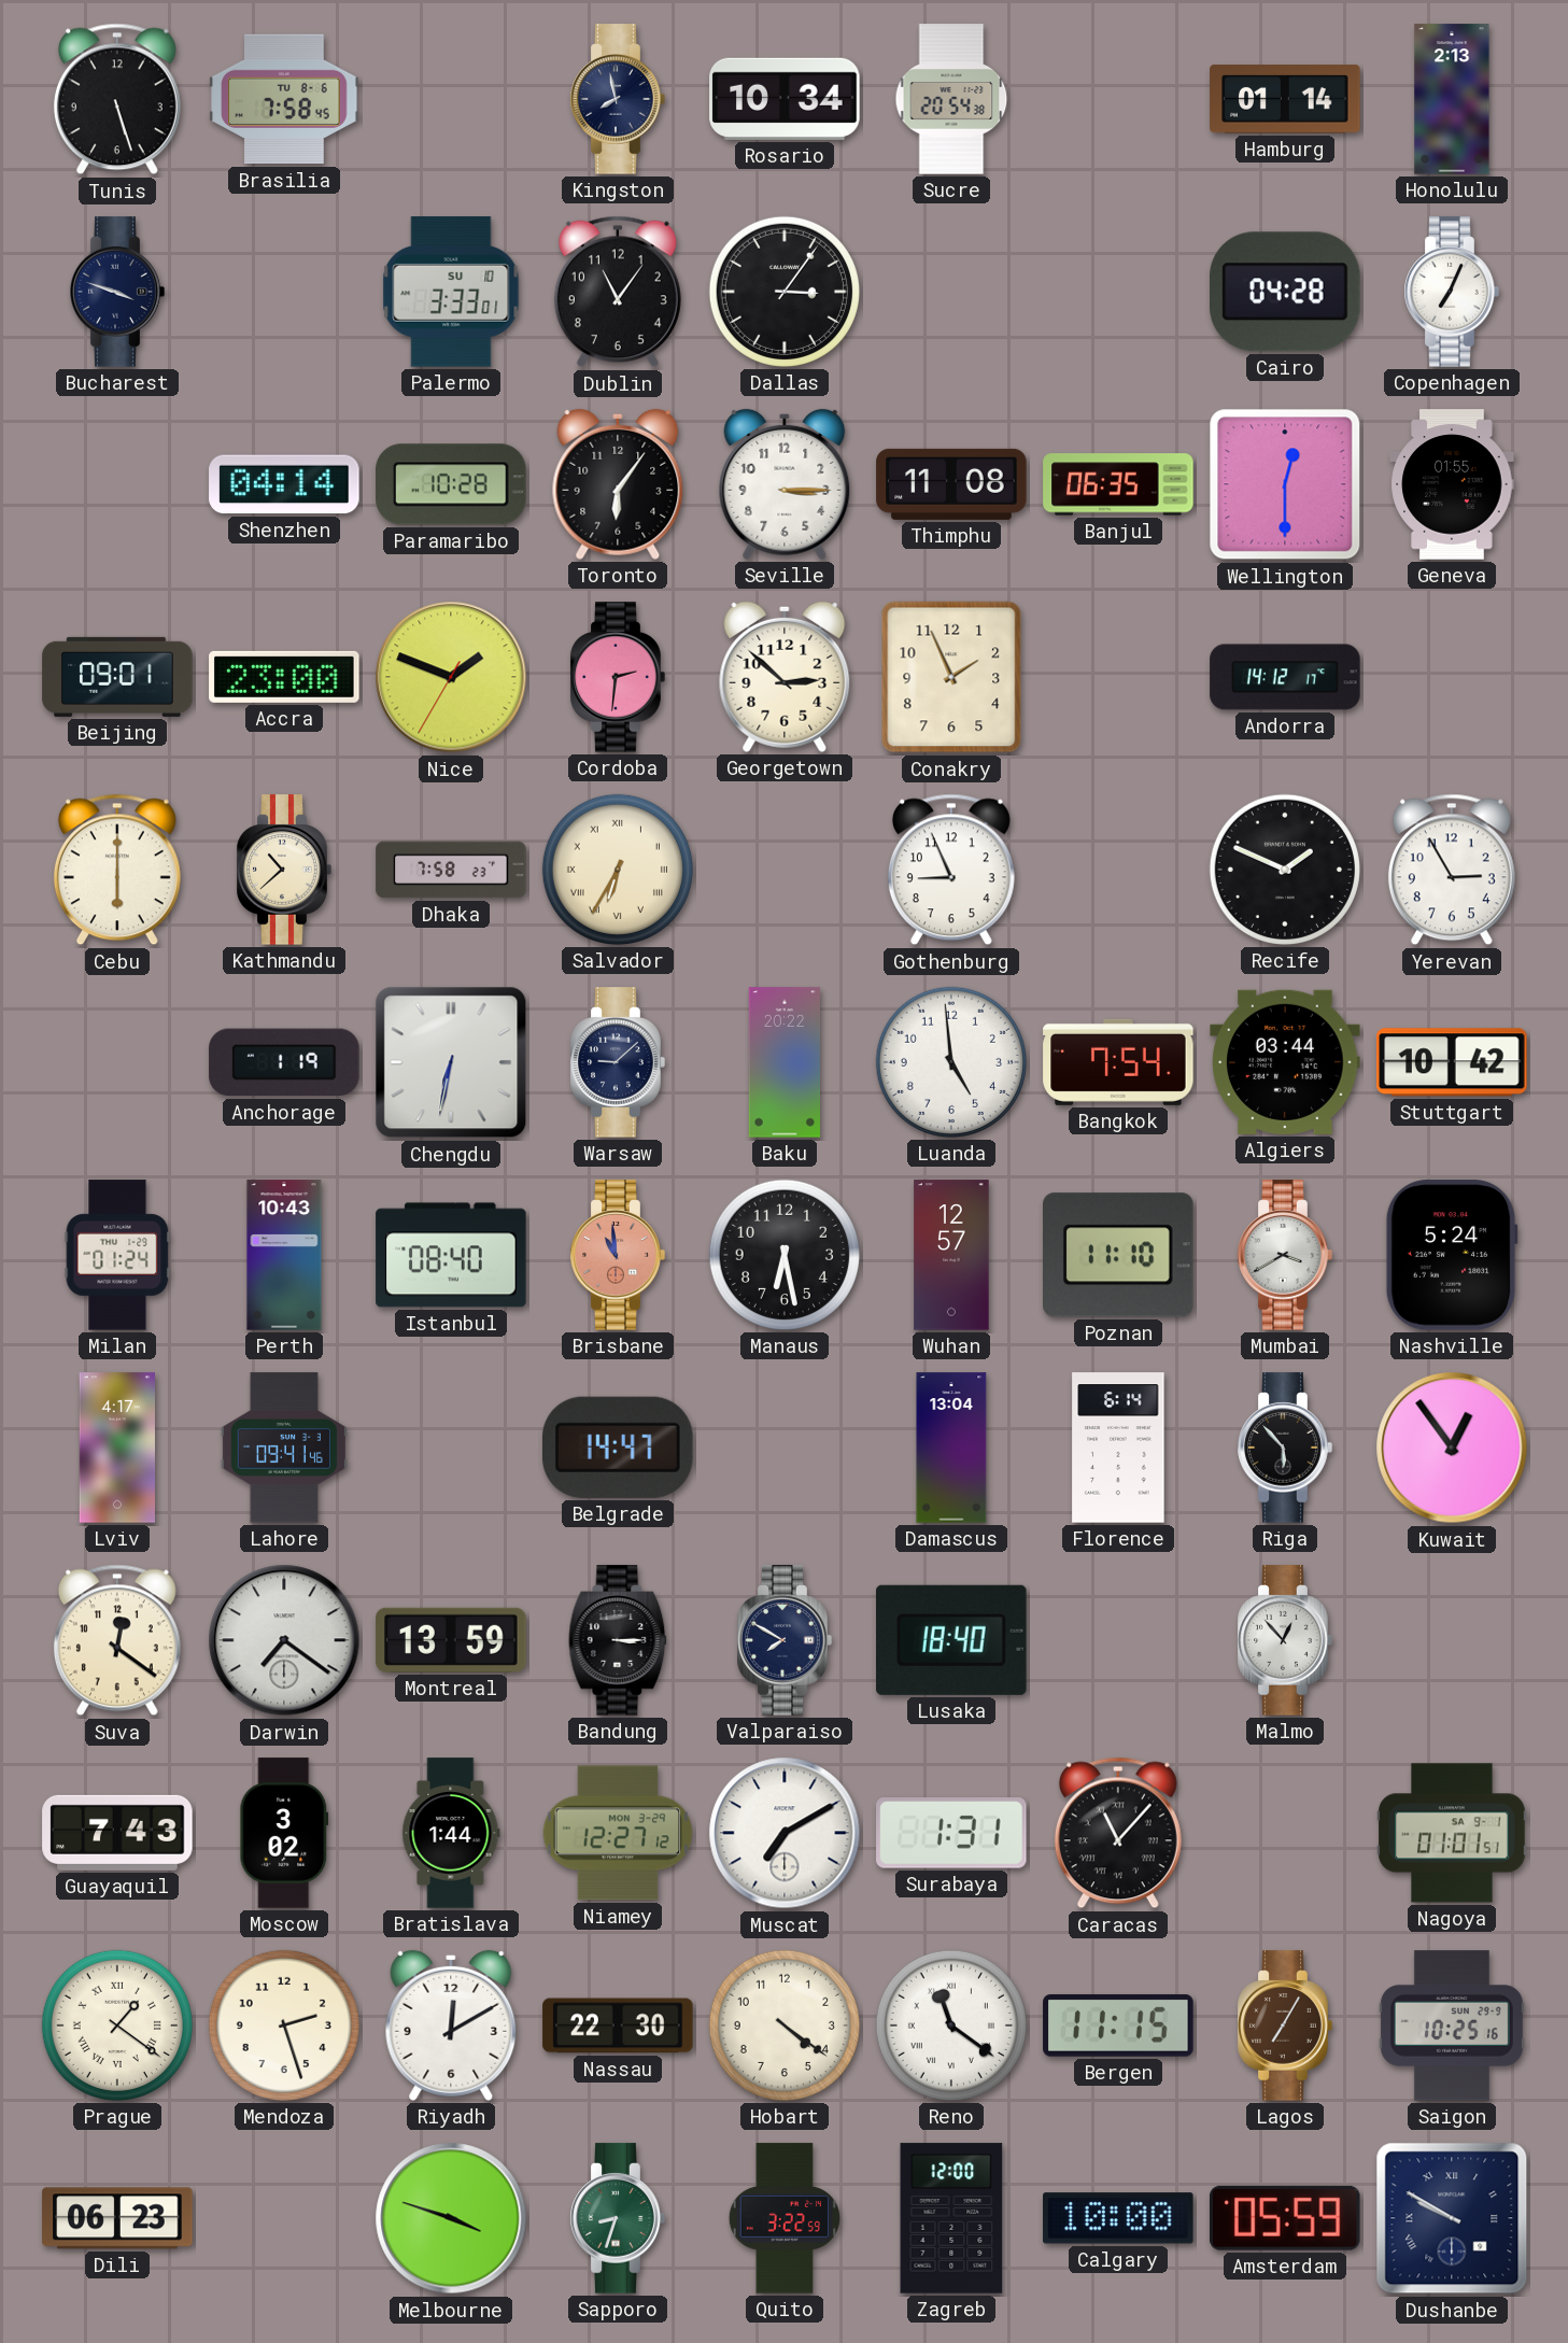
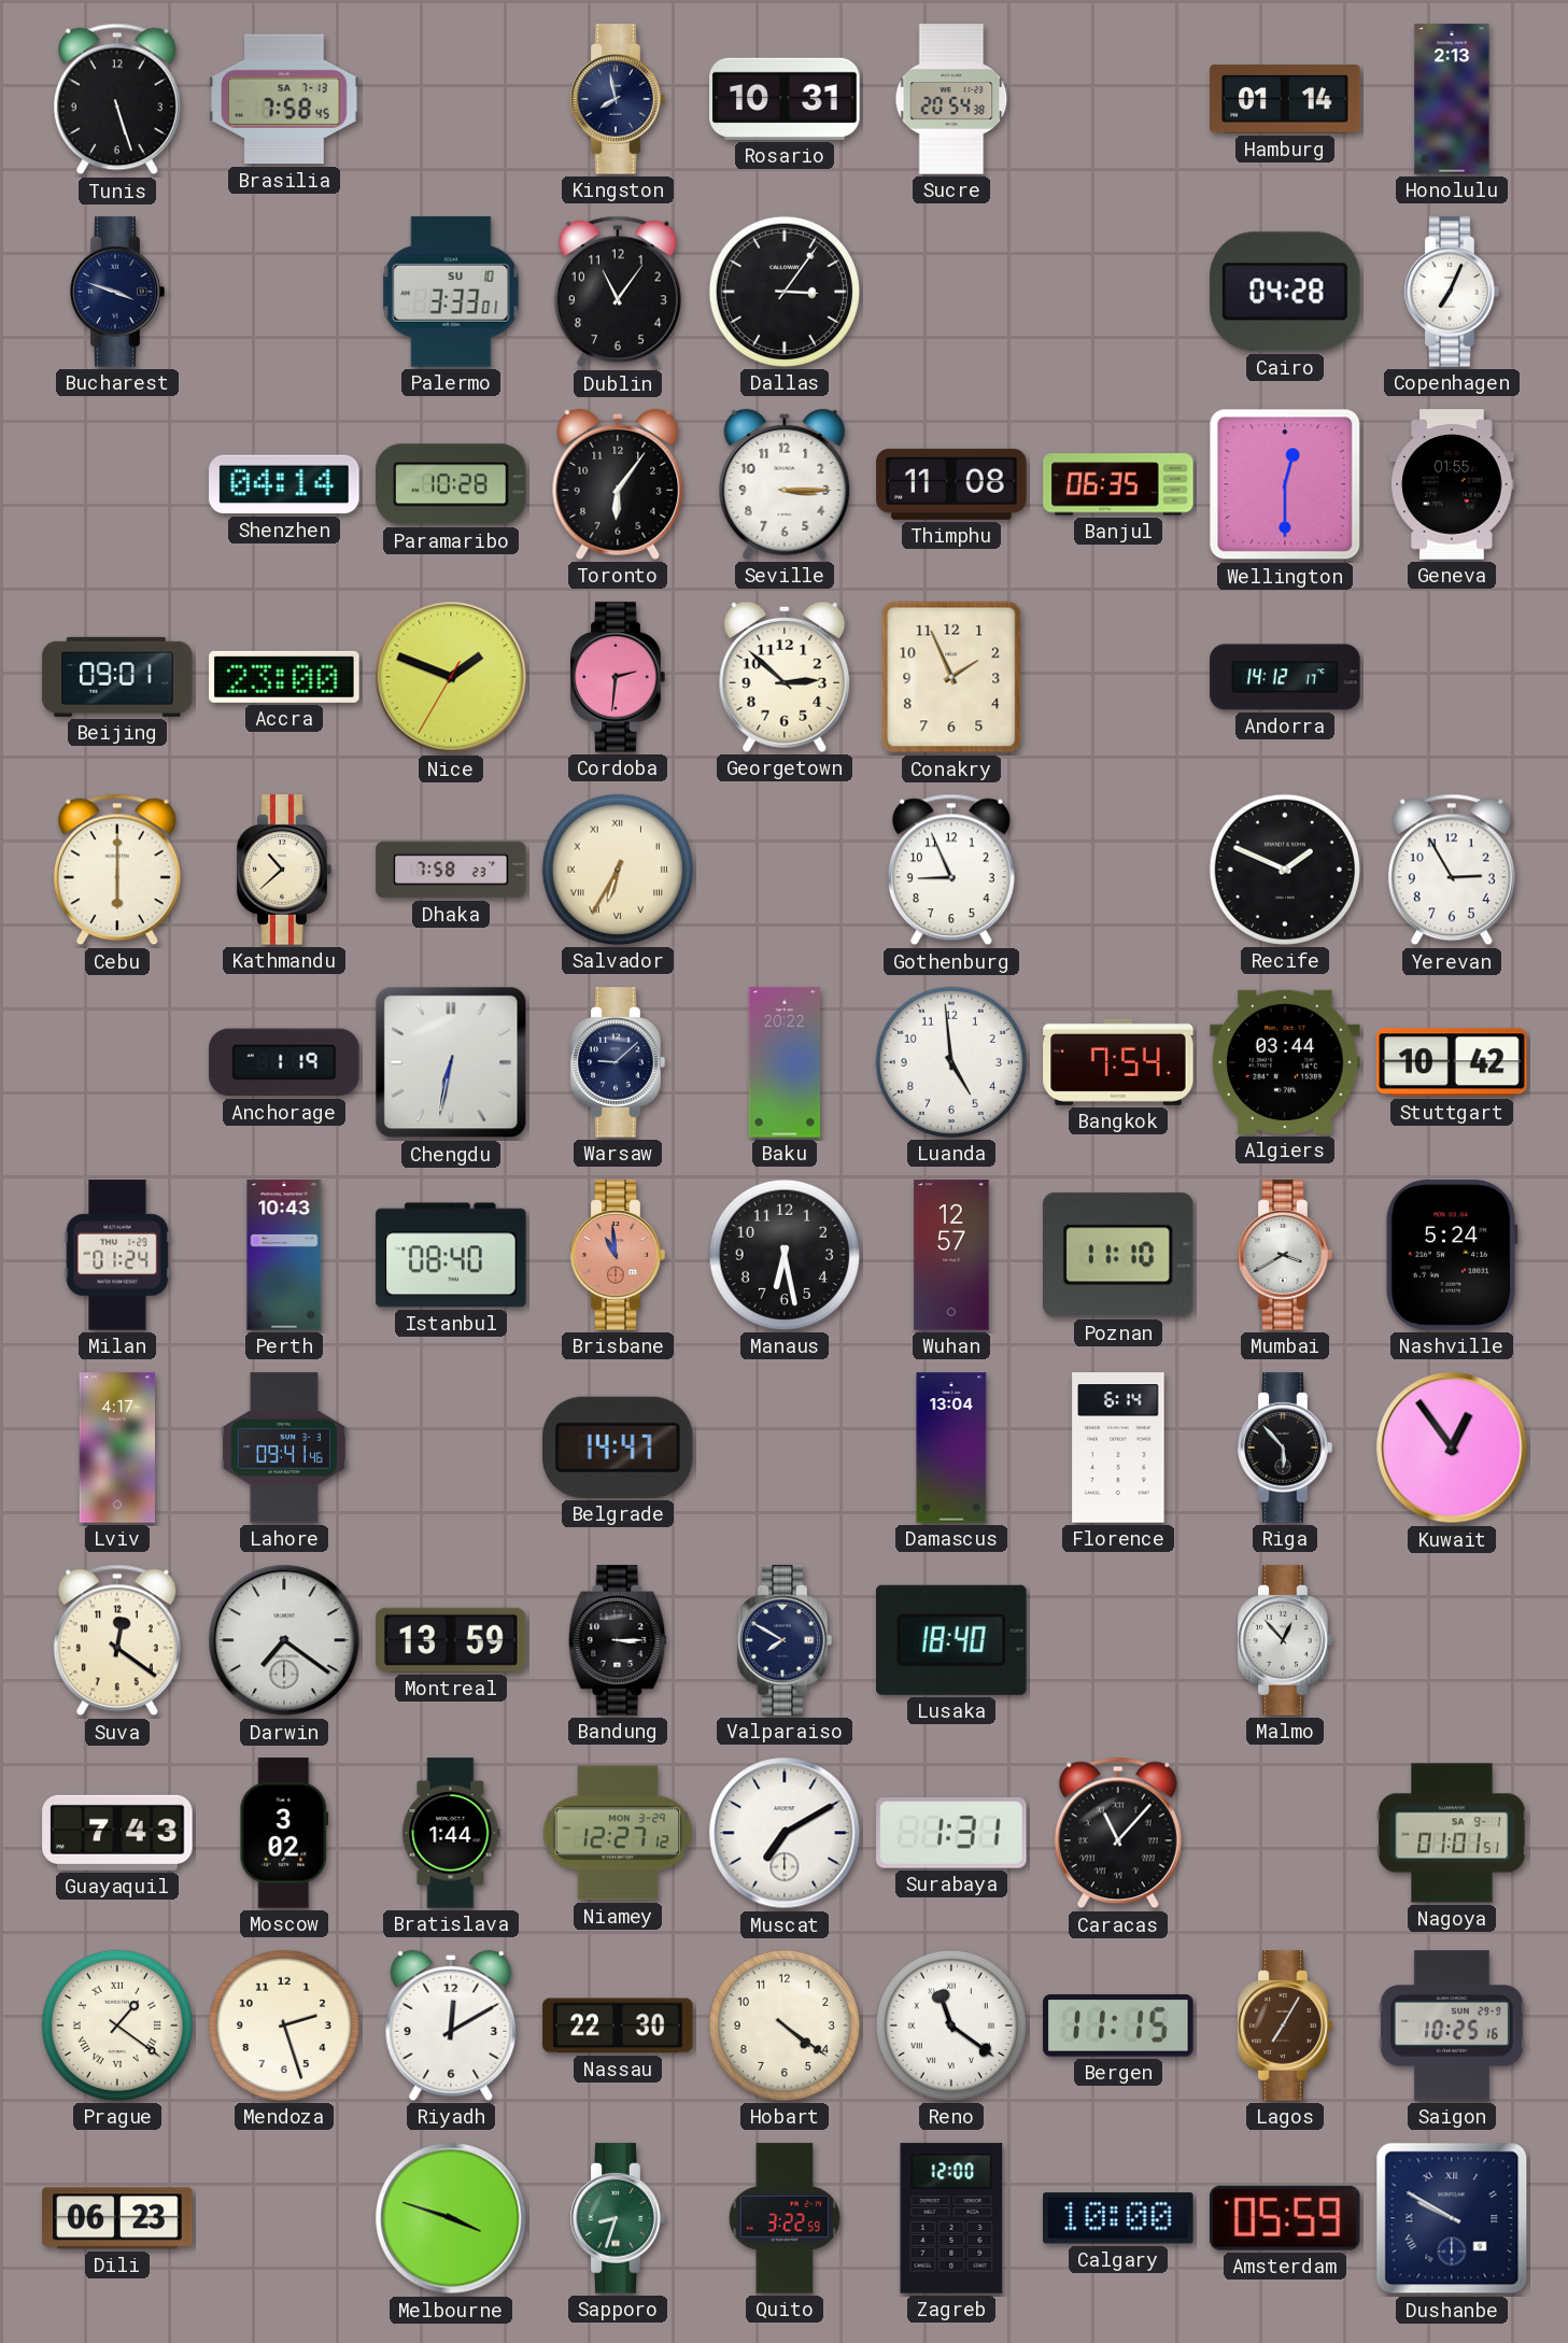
Brasilia date: TU 8-6 -> SA 7-13
Rosario: 10:34 -> 10:31
